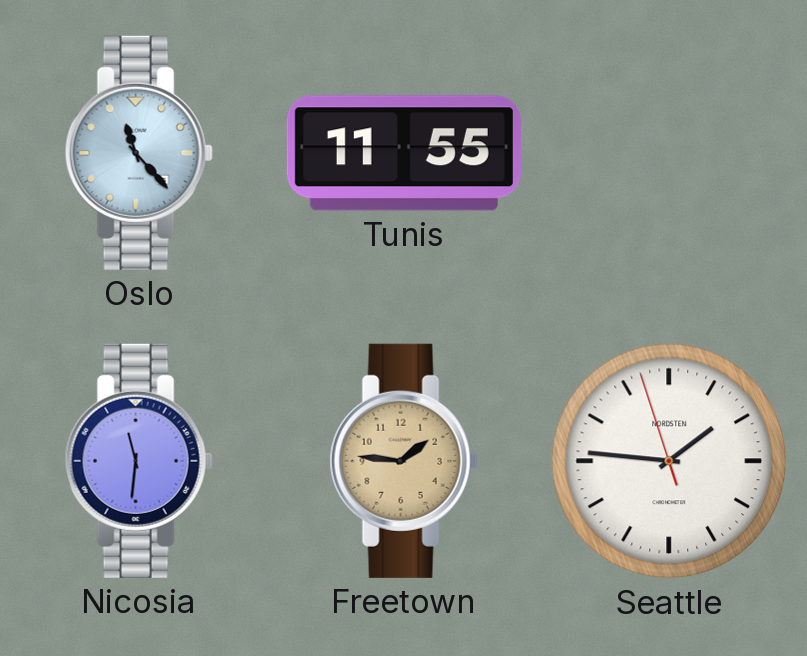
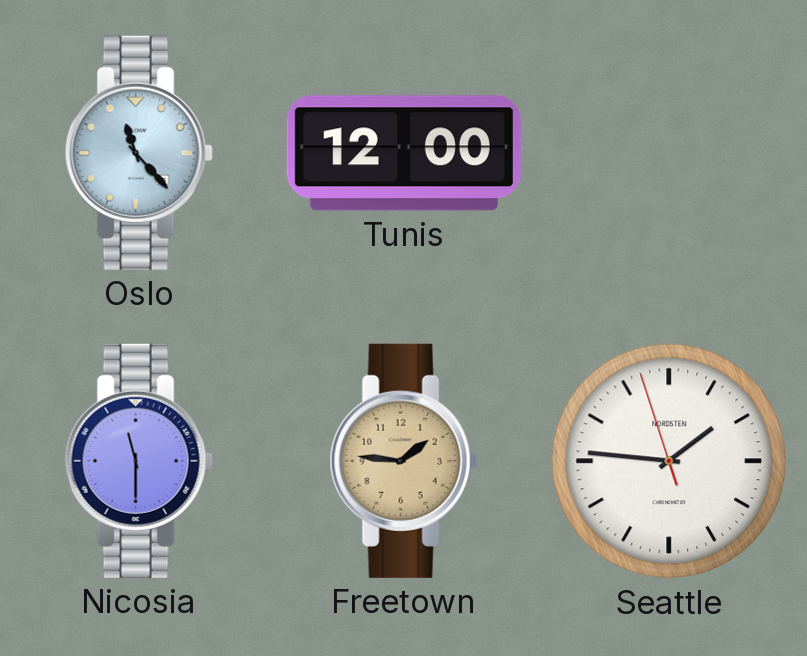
Tunis: 11:55 -> 12:00
Nicosia: 11:31 -> 11:30
